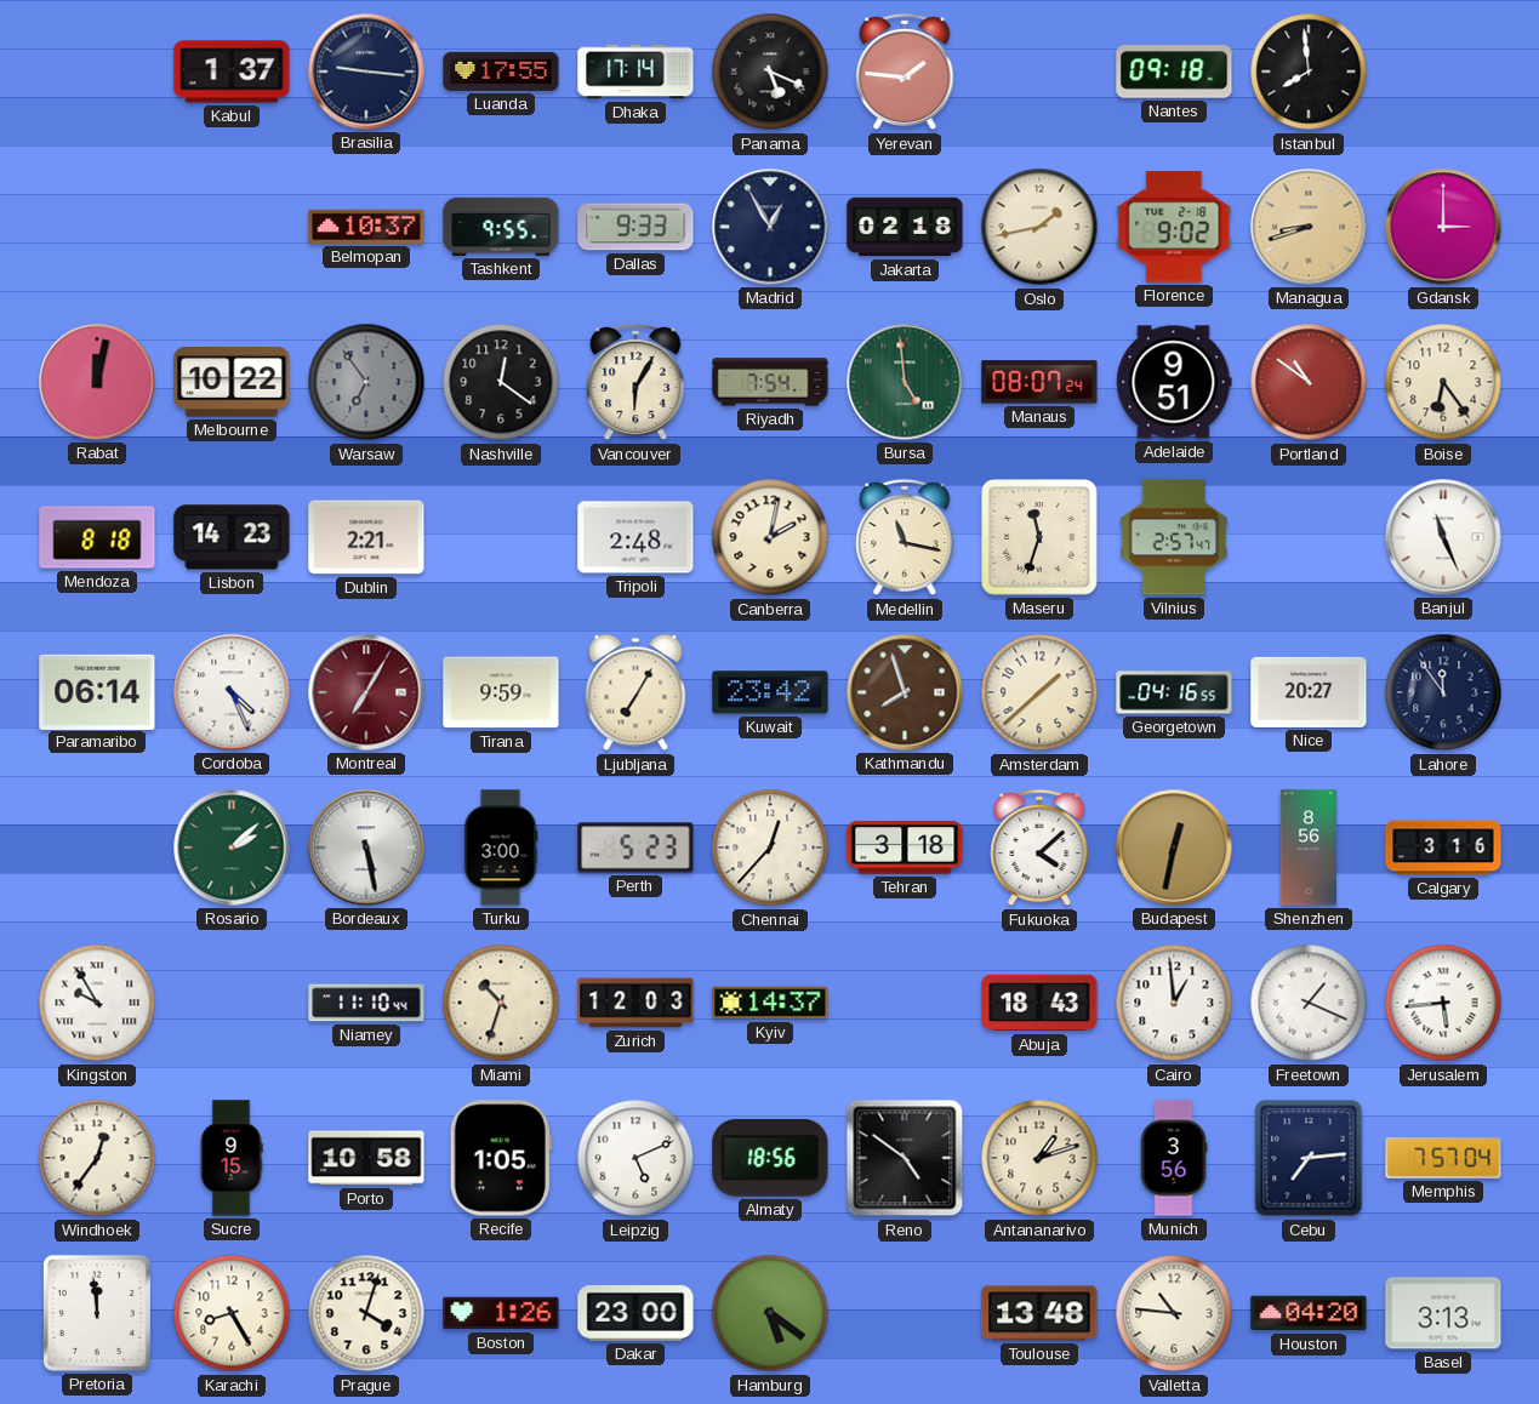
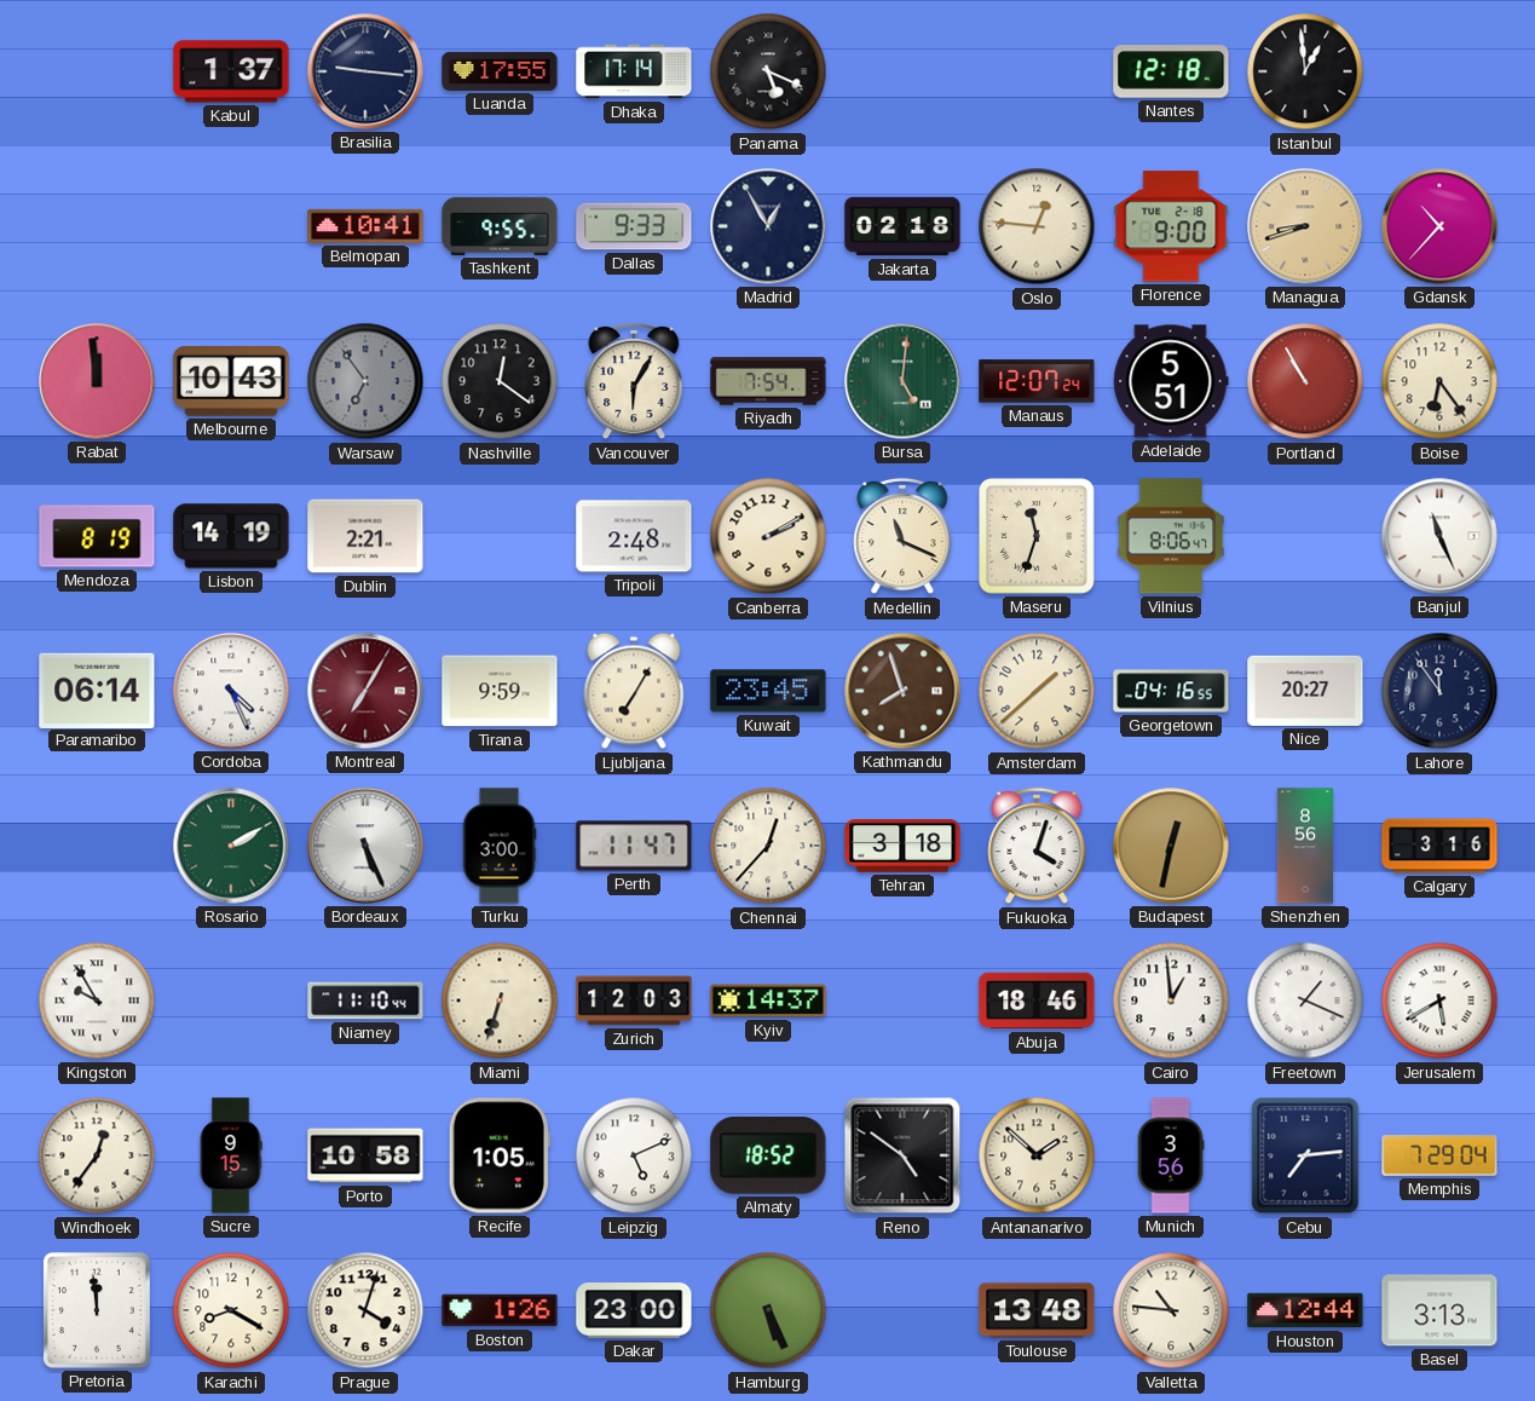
Yerevan: 1:46 -> none
Nantes: 09:18 -> 12:18
Istanbul: 7:59 -> 12:59
Belmopan: 10:37 -> 10:41
Oslo: 1:43 -> 12:46
Florence: 9:02 -> 9:00
Gdansk: 3:00 -> 10:37
Rabat: 12:02 -> 11:59
Melbourne: 10:22 -> 10:43
Bursa: 4:59 -> 5:01
Manaus: 08:07 -> 12:07
Adelaide: 9:51 -> 5:51
Portland: 10:51 -> 10:55
Mendoza: 8:18 -> 8:19
Lisbon: 14:23 -> 14:19
Canberra: 2:02 -> 2:10
Medellin: 11:17 -> 11:19
Vilnius: 2:57 -> 8:06
Kuwait: 23:42 -> 23:45
Rosario: 2:08 -> 2:10
Bordeaux: 5:28 -> 5:26
Perth: 5:23 -> 11:47
Fukuoka: 4:08 -> 4:03
Miami: 10:33 -> 6:33
Abuja: 18:43 -> 18:46
Jerusalem: 5:44 -> 5:40
Almaty: 18:56 -> 18:52
Antananarivo: 1:12 -> 1:52
Memphis: 7:57 -> 7:29
Karachi: 8:25 -> 8:20
Hamburg: 5:21 -> 5:26
Houston: 04:20 -> 12:44
